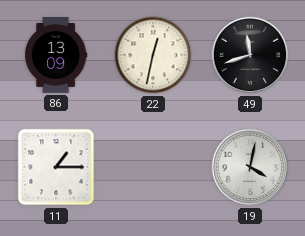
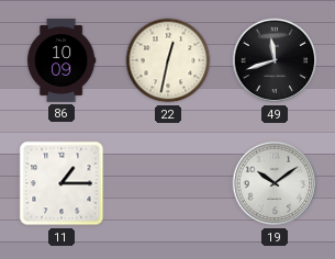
86: 13:09 -> 10:09
19: 4:02 -> 10:09
